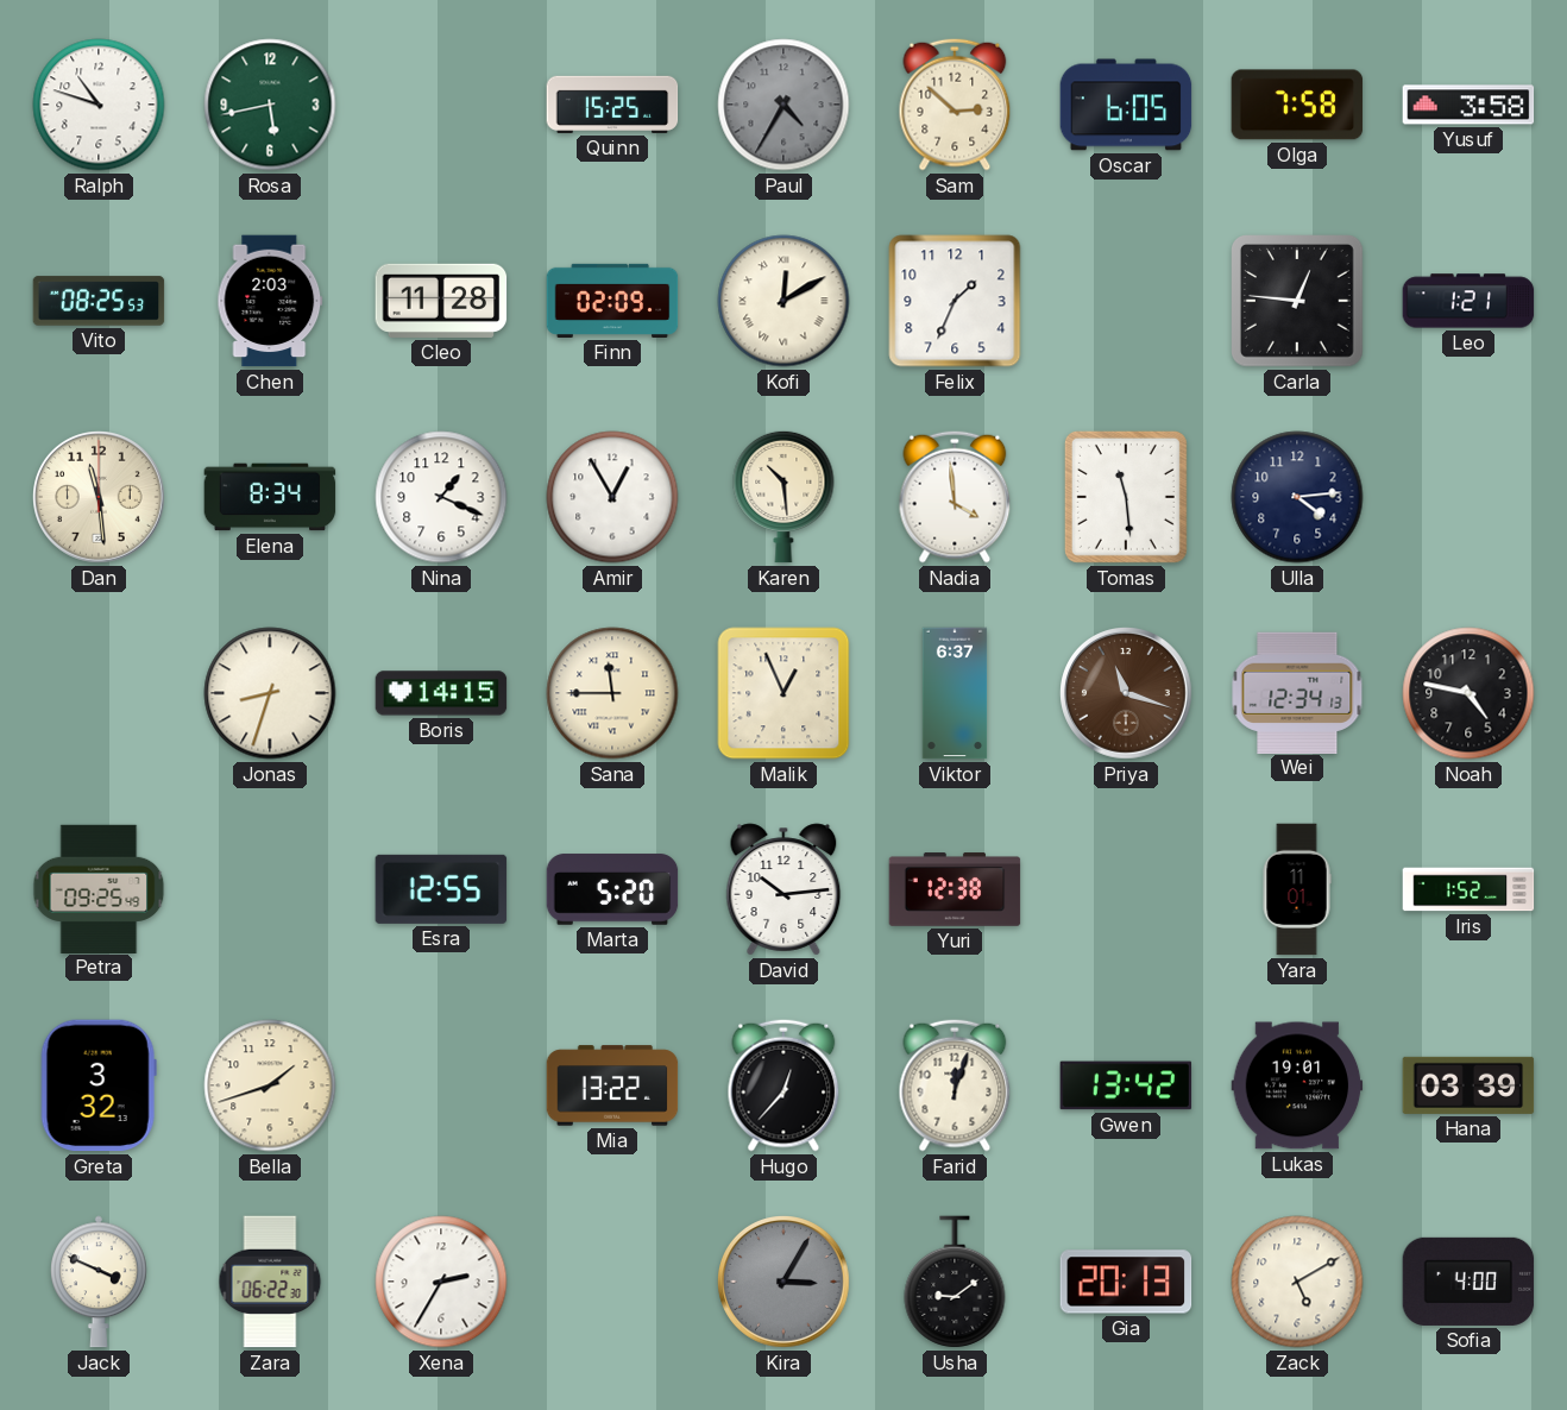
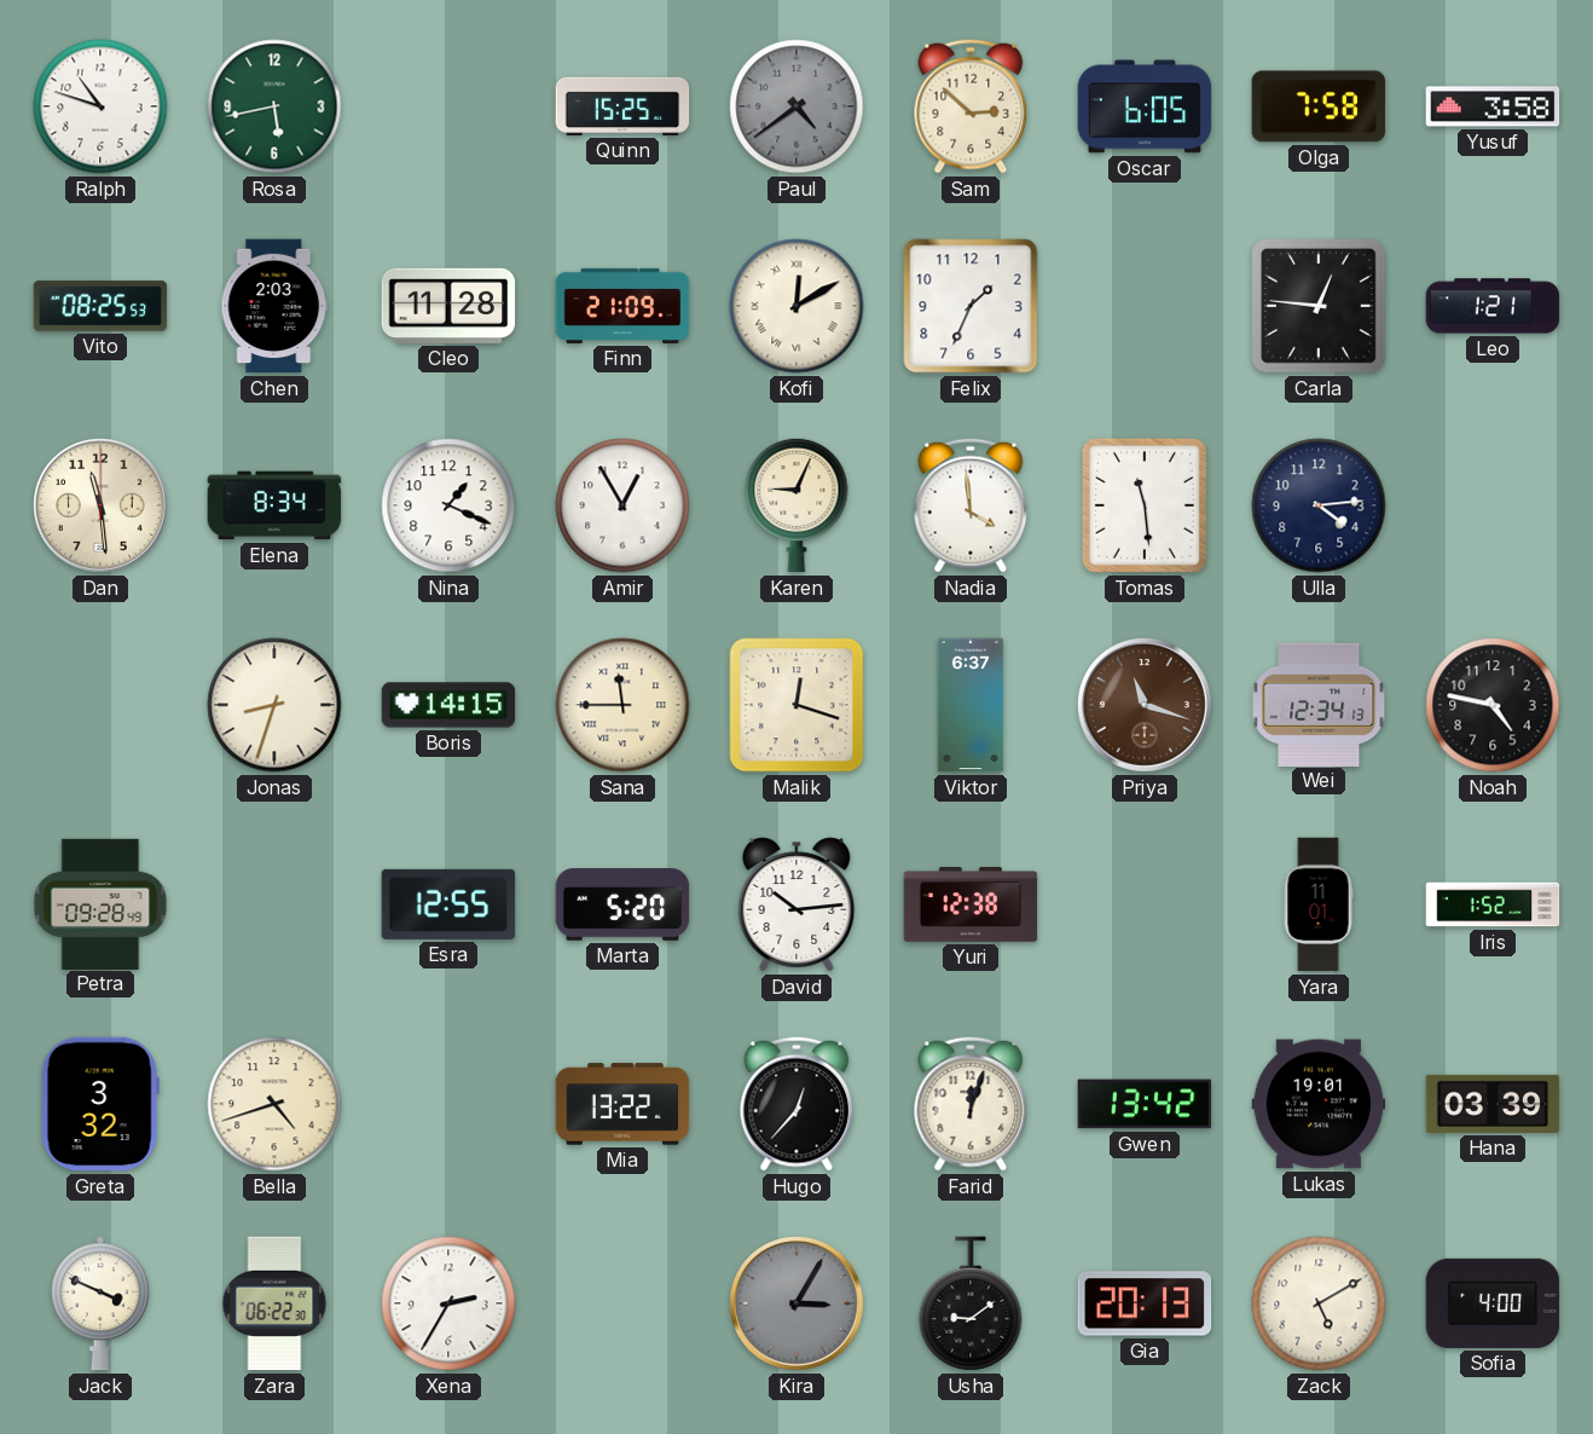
Paul: 4:35 -> 4:39
Finn: 02:09 -> 21:09
Karen: 10:29 -> 9:04
Malik: 12:56 -> 12:18
Petra: 09:25 -> 09:28
Bella: 1:42 -> 4:42
